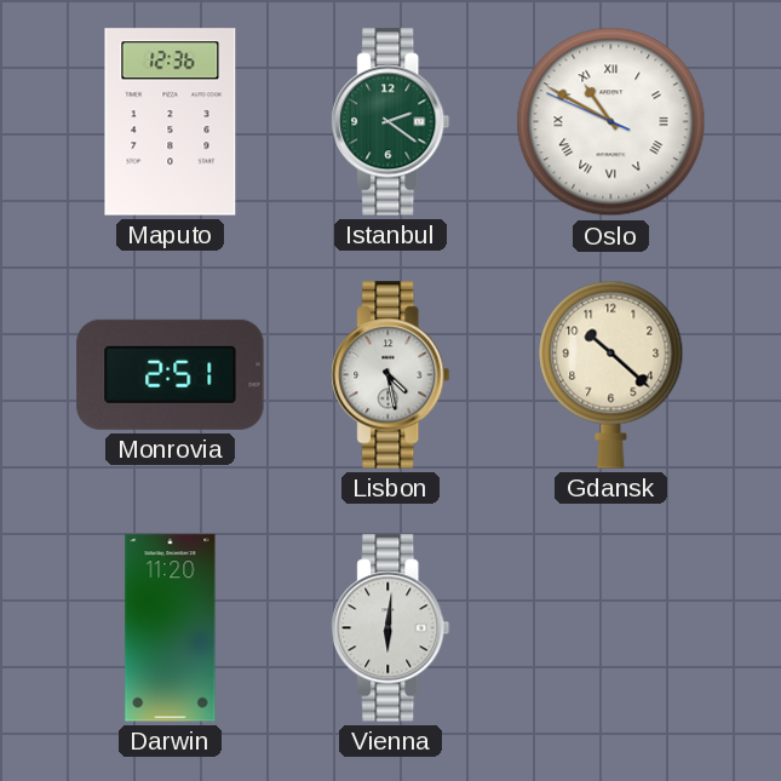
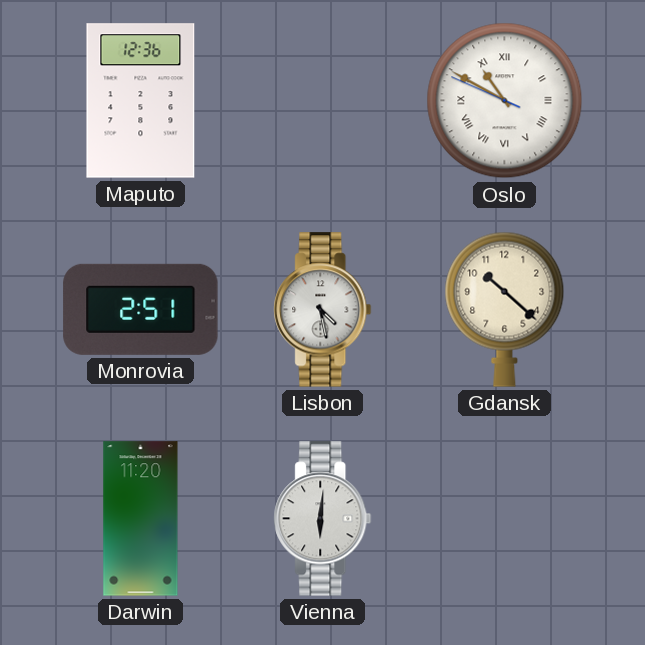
Istanbul: 2:21 -> none
